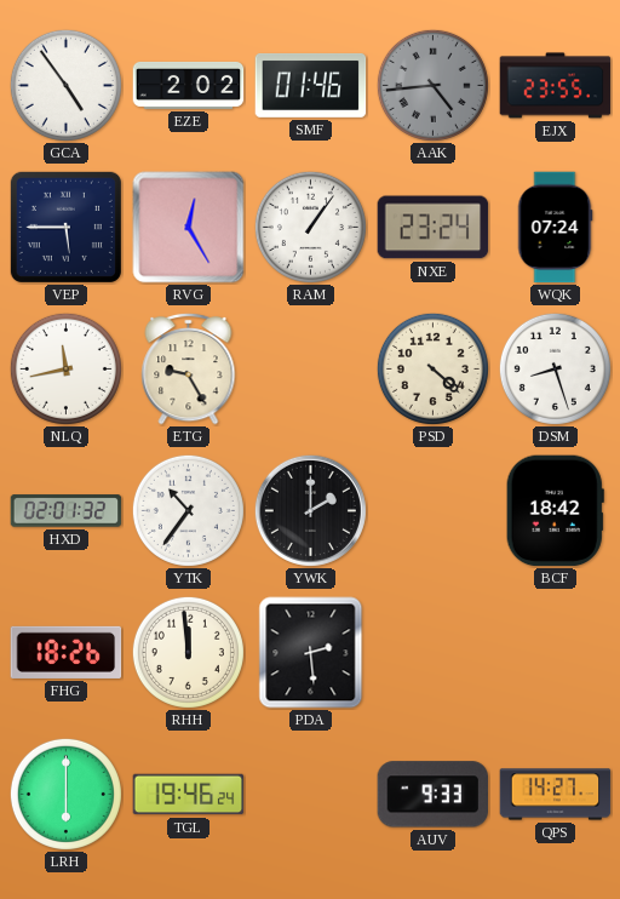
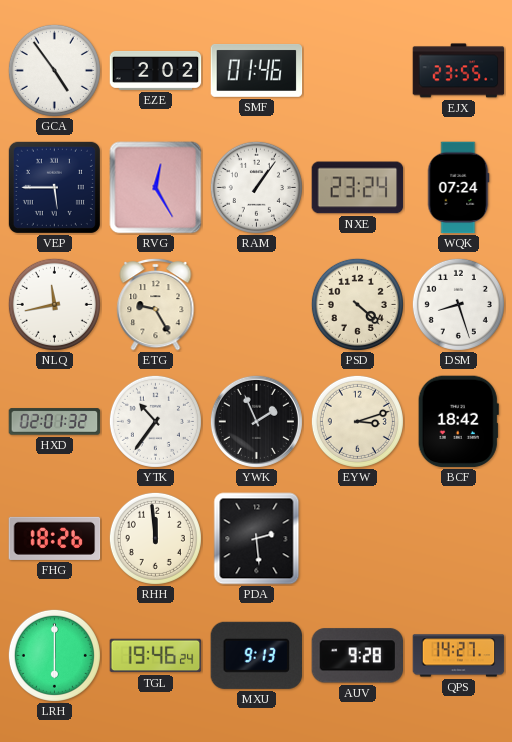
AAK: 4:44 -> none
YWK: 2:00 -> 1:56
EYW: none -> 3:12
MXU: none -> 9:13
AUV: 9:33 -> 9:28
